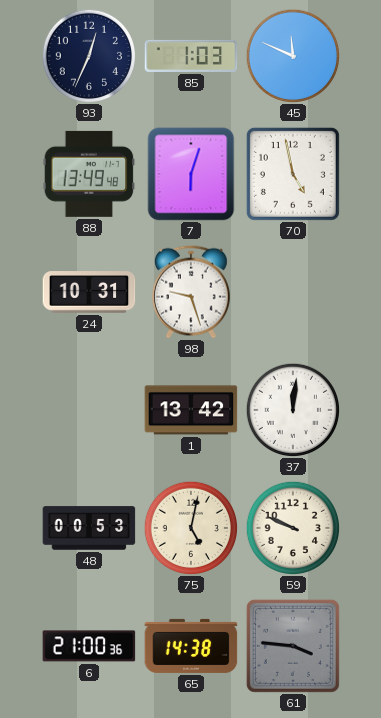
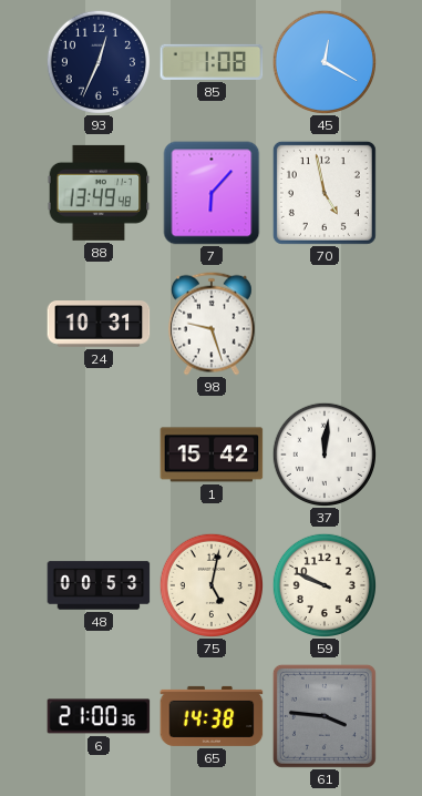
85: 1:03 -> 1:08
45: 11:49 -> 12:20
7: 6:03 -> 6:07
1: 13:42 -> 15:42
